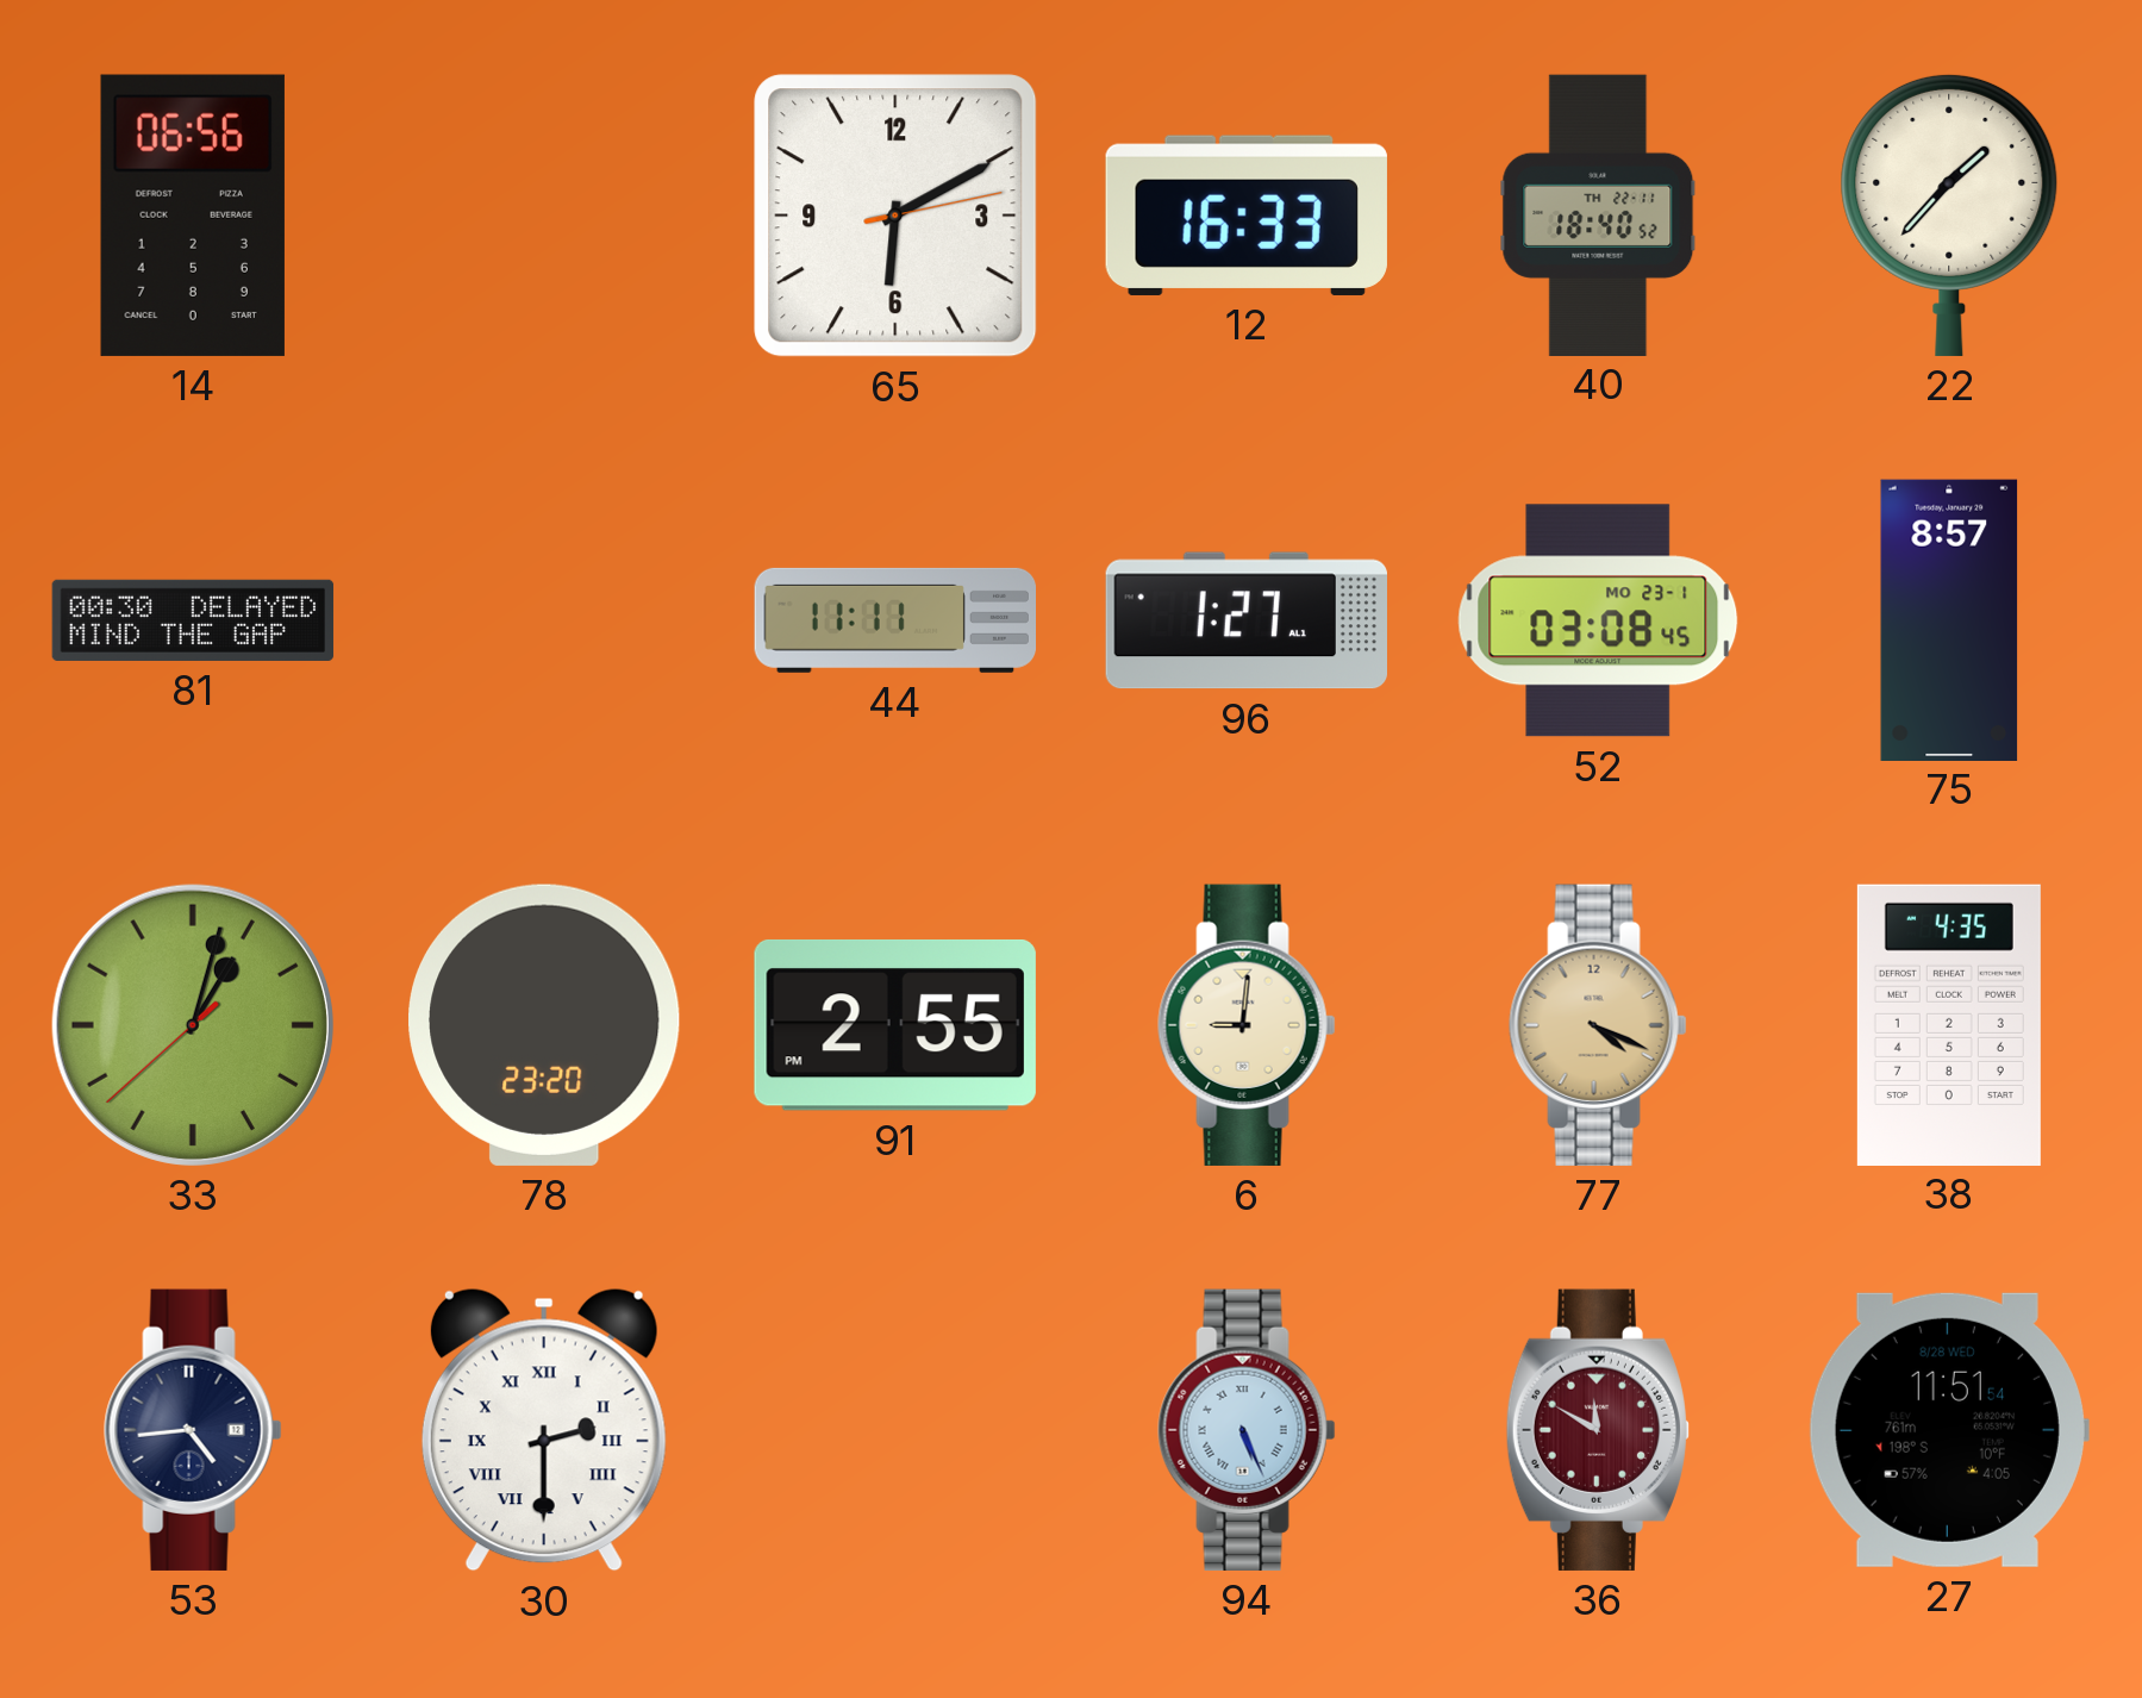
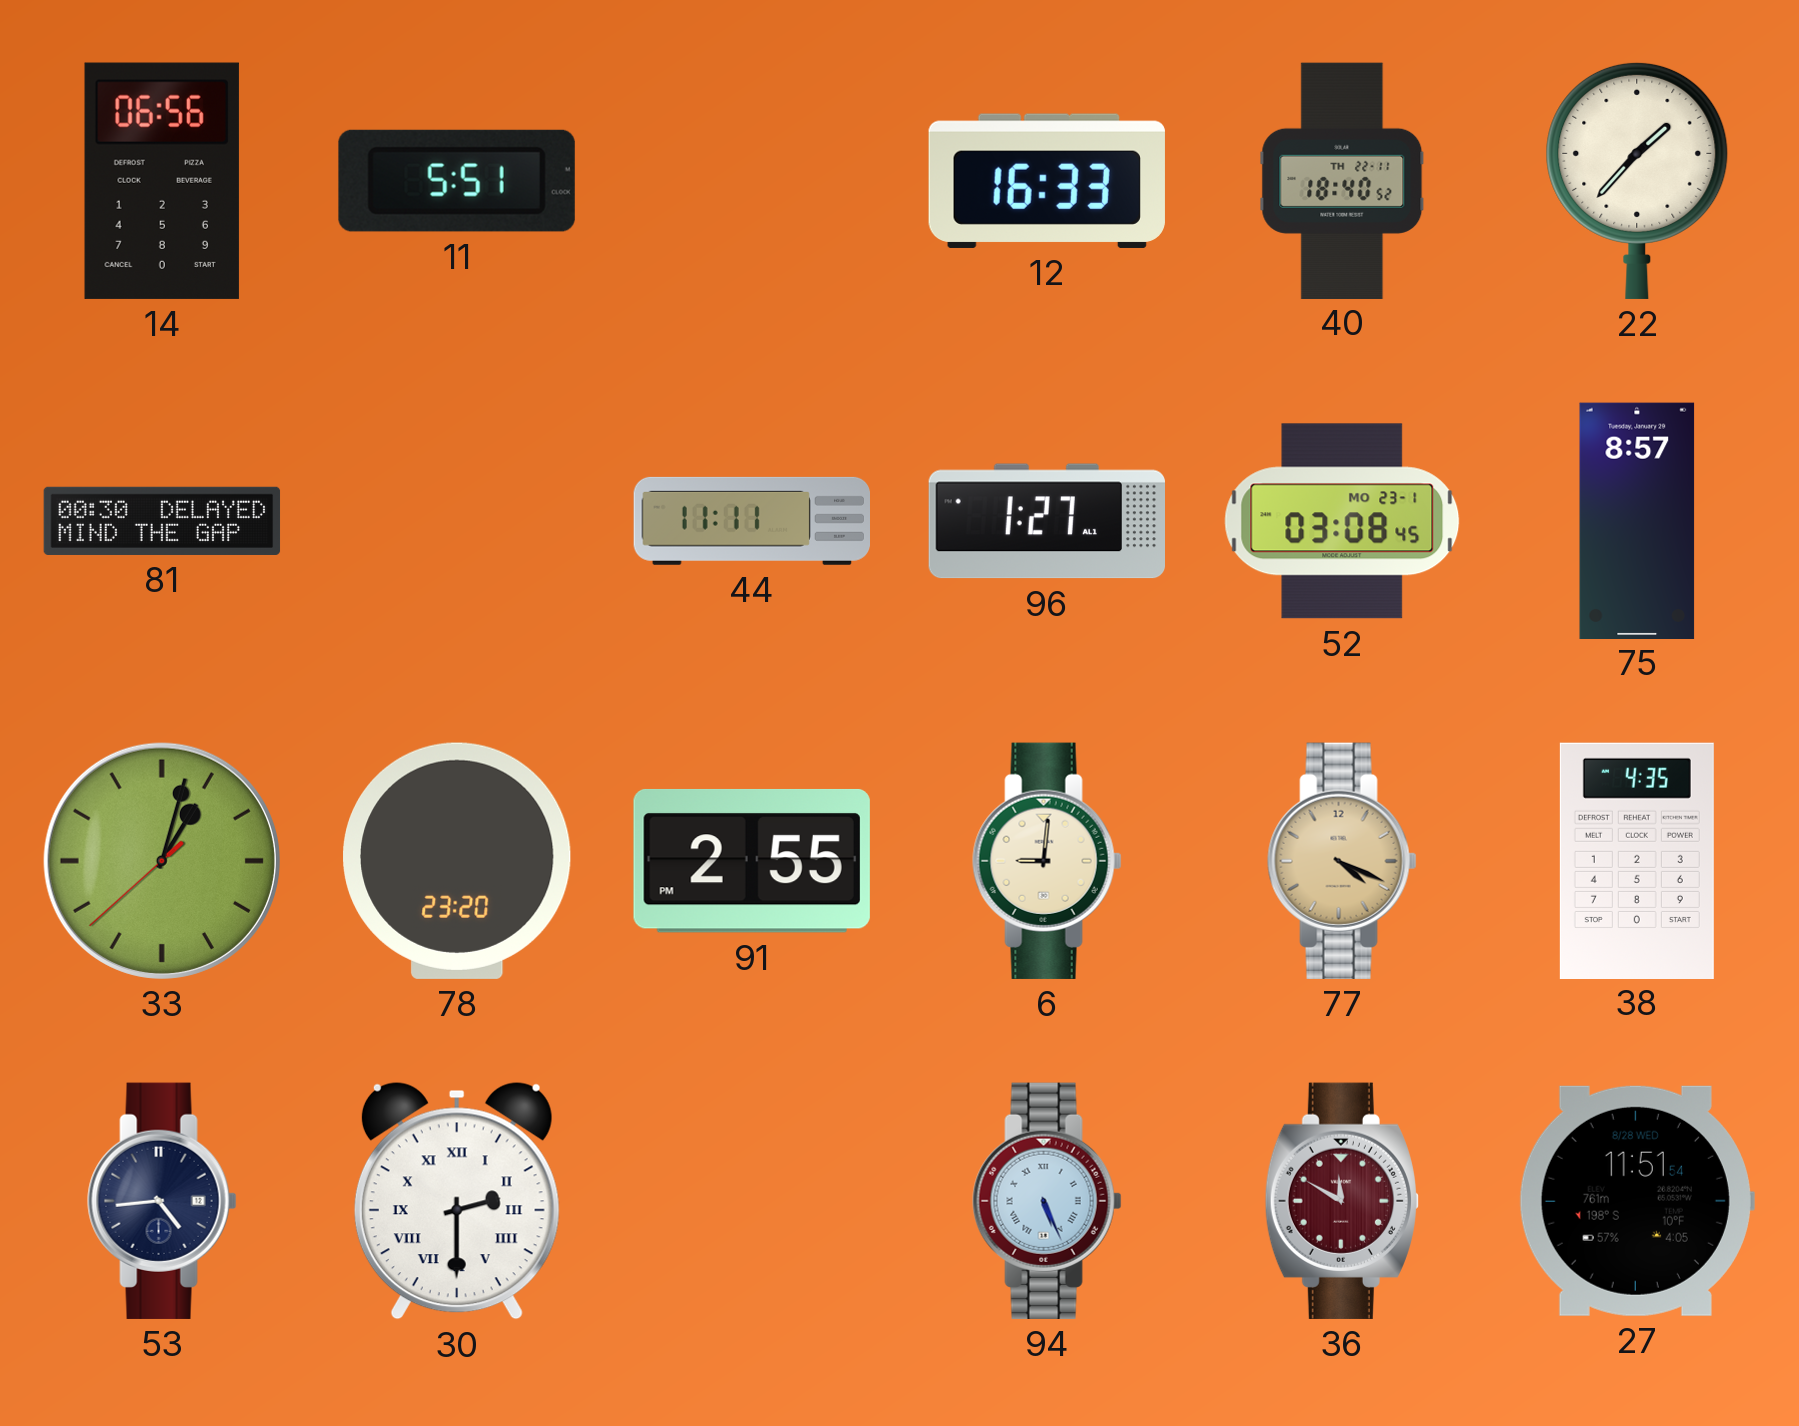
11: none -> 5:51
65: 6:10 -> none
